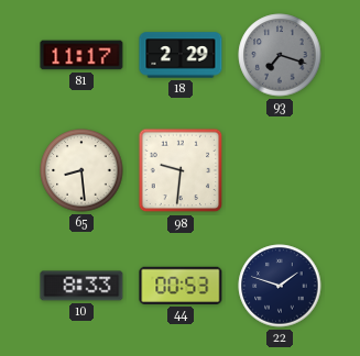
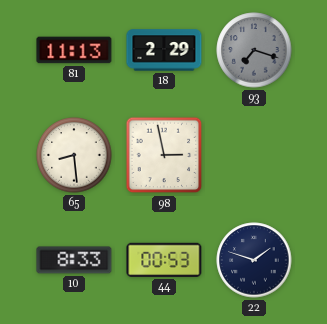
81: 11:17 -> 11:13
98: 9:31 -> 2:58
